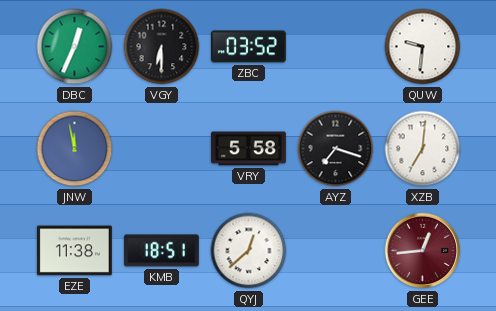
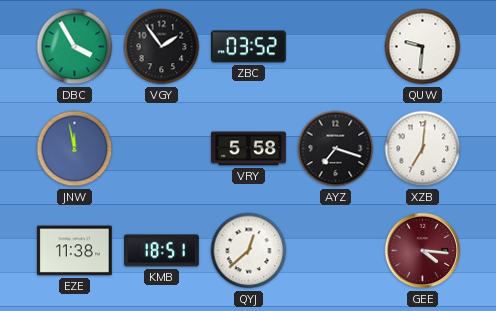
DBC: 12:34 -> 3:55
VGY: 6:30 -> 1:54
GEE: 12:44 -> 4:16
